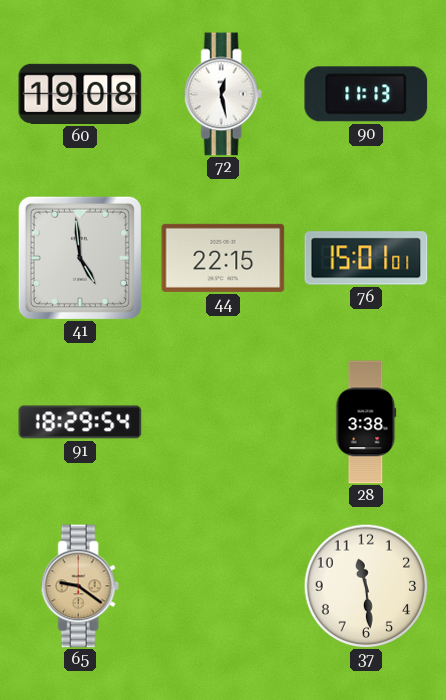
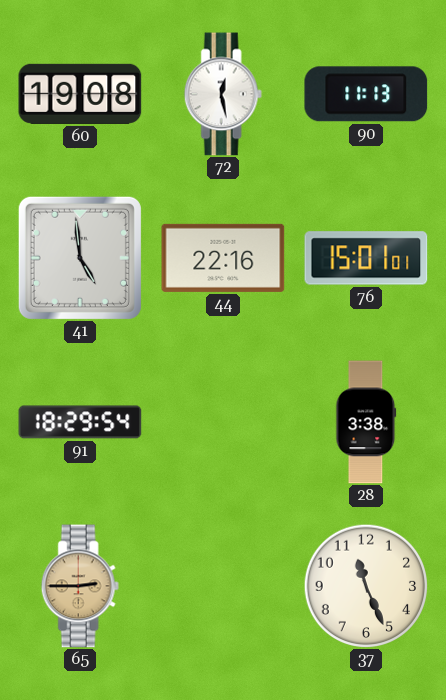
44: 22:15 -> 22:16
65: 9:21 -> 2:45
37: 11:29 -> 11:26
